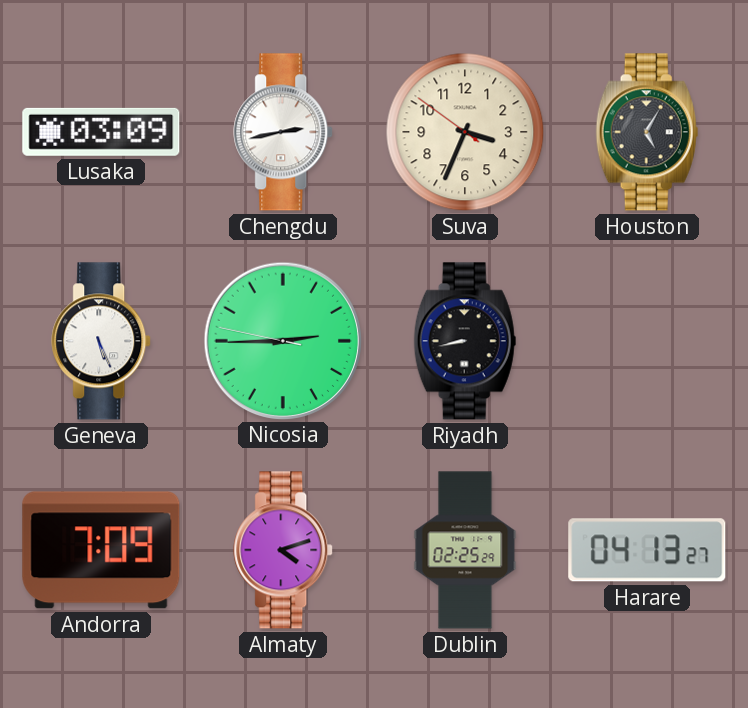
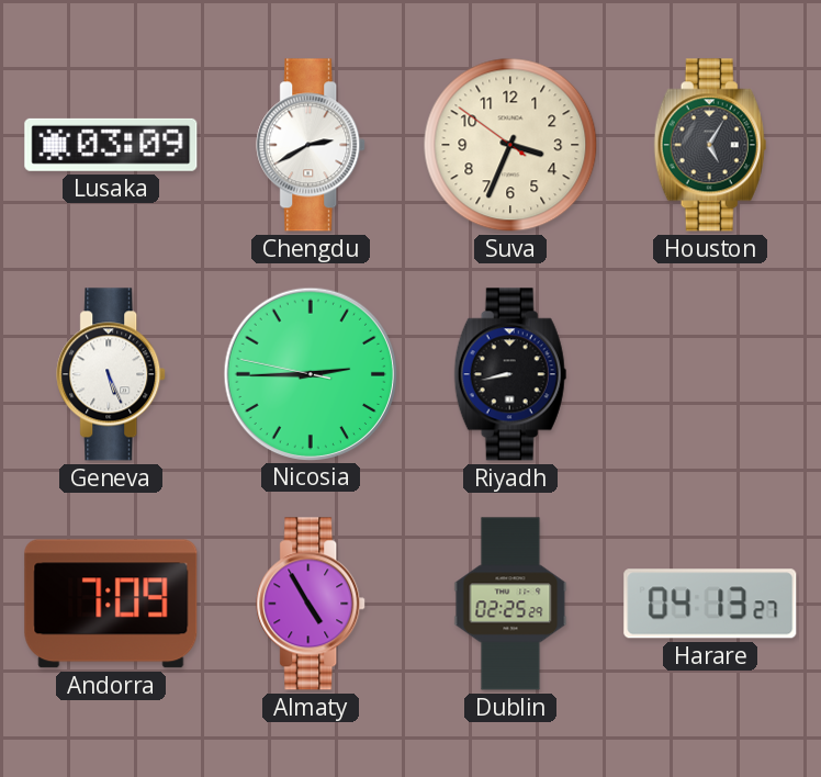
Chengdu: 2:43 -> 2:40
Almaty: 4:12 -> 4:55
